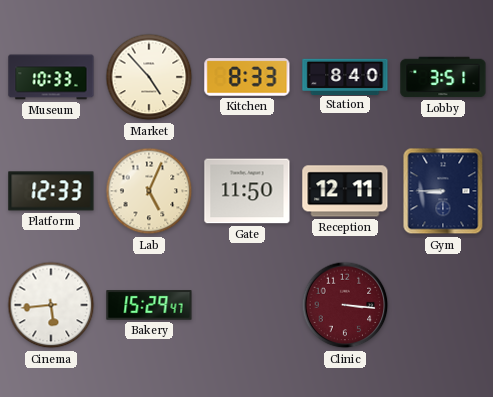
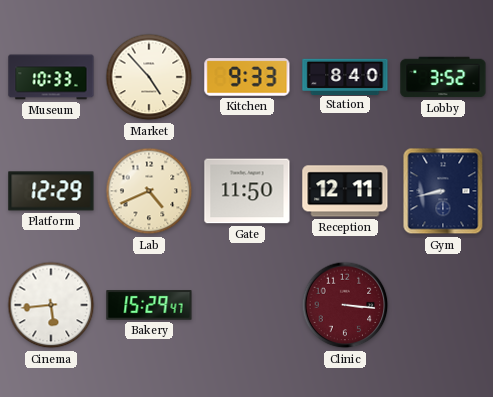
Kitchen: 8:33 -> 9:33
Lobby: 3:51 -> 3:52
Platform: 12:33 -> 12:29
Lab: 5:04 -> 4:41
Gym: 8:45 -> 8:43
